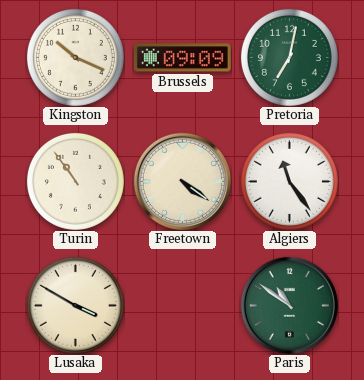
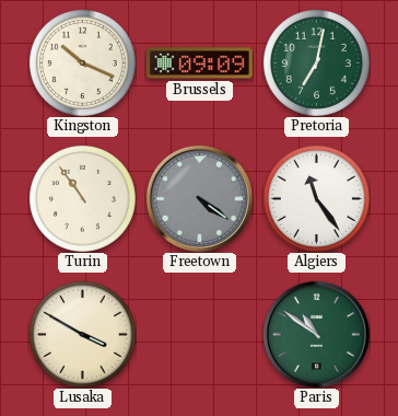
Freetown dial: cream -> grey
